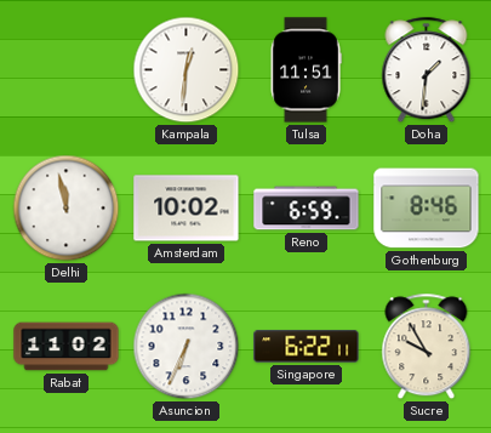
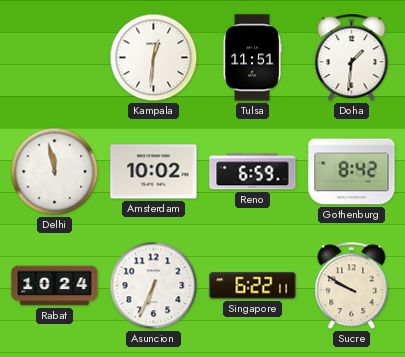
Gothenburg: 8:46 -> 8:42
Rabat: 11:02 -> 10:24
Sucre: 9:55 -> 9:50
